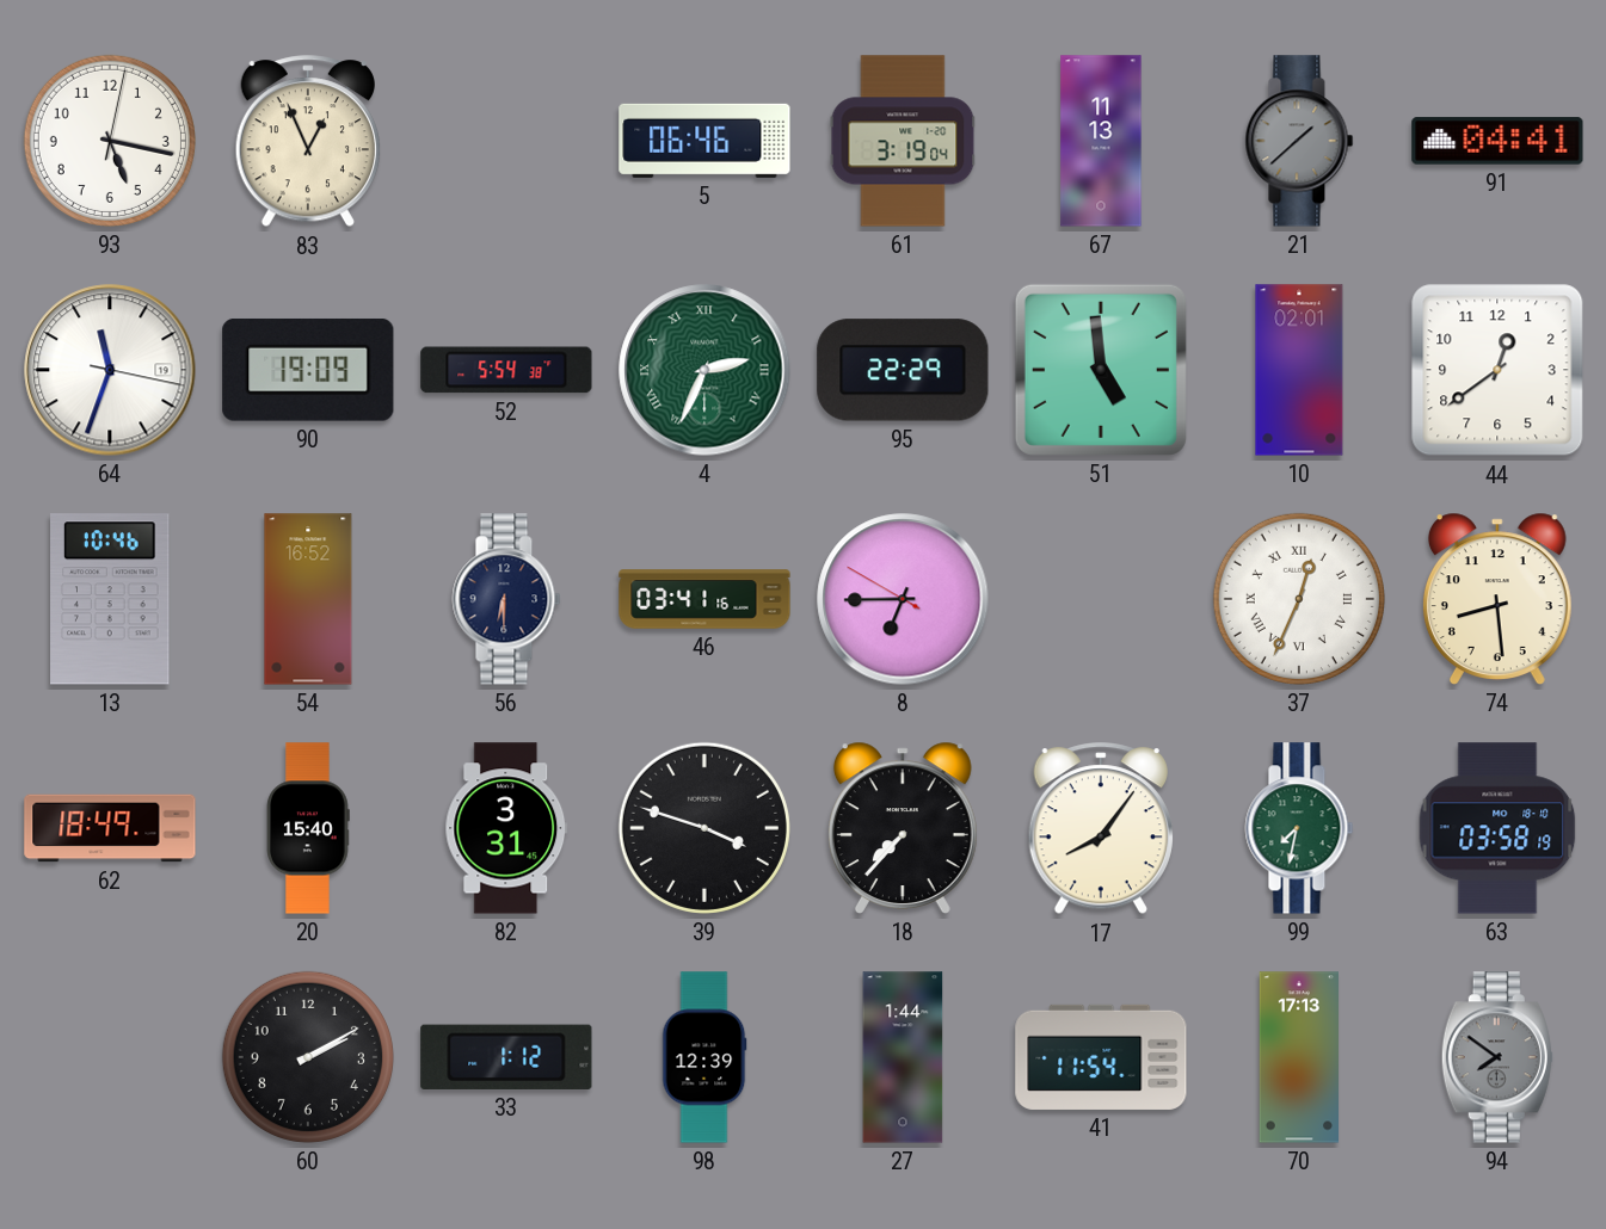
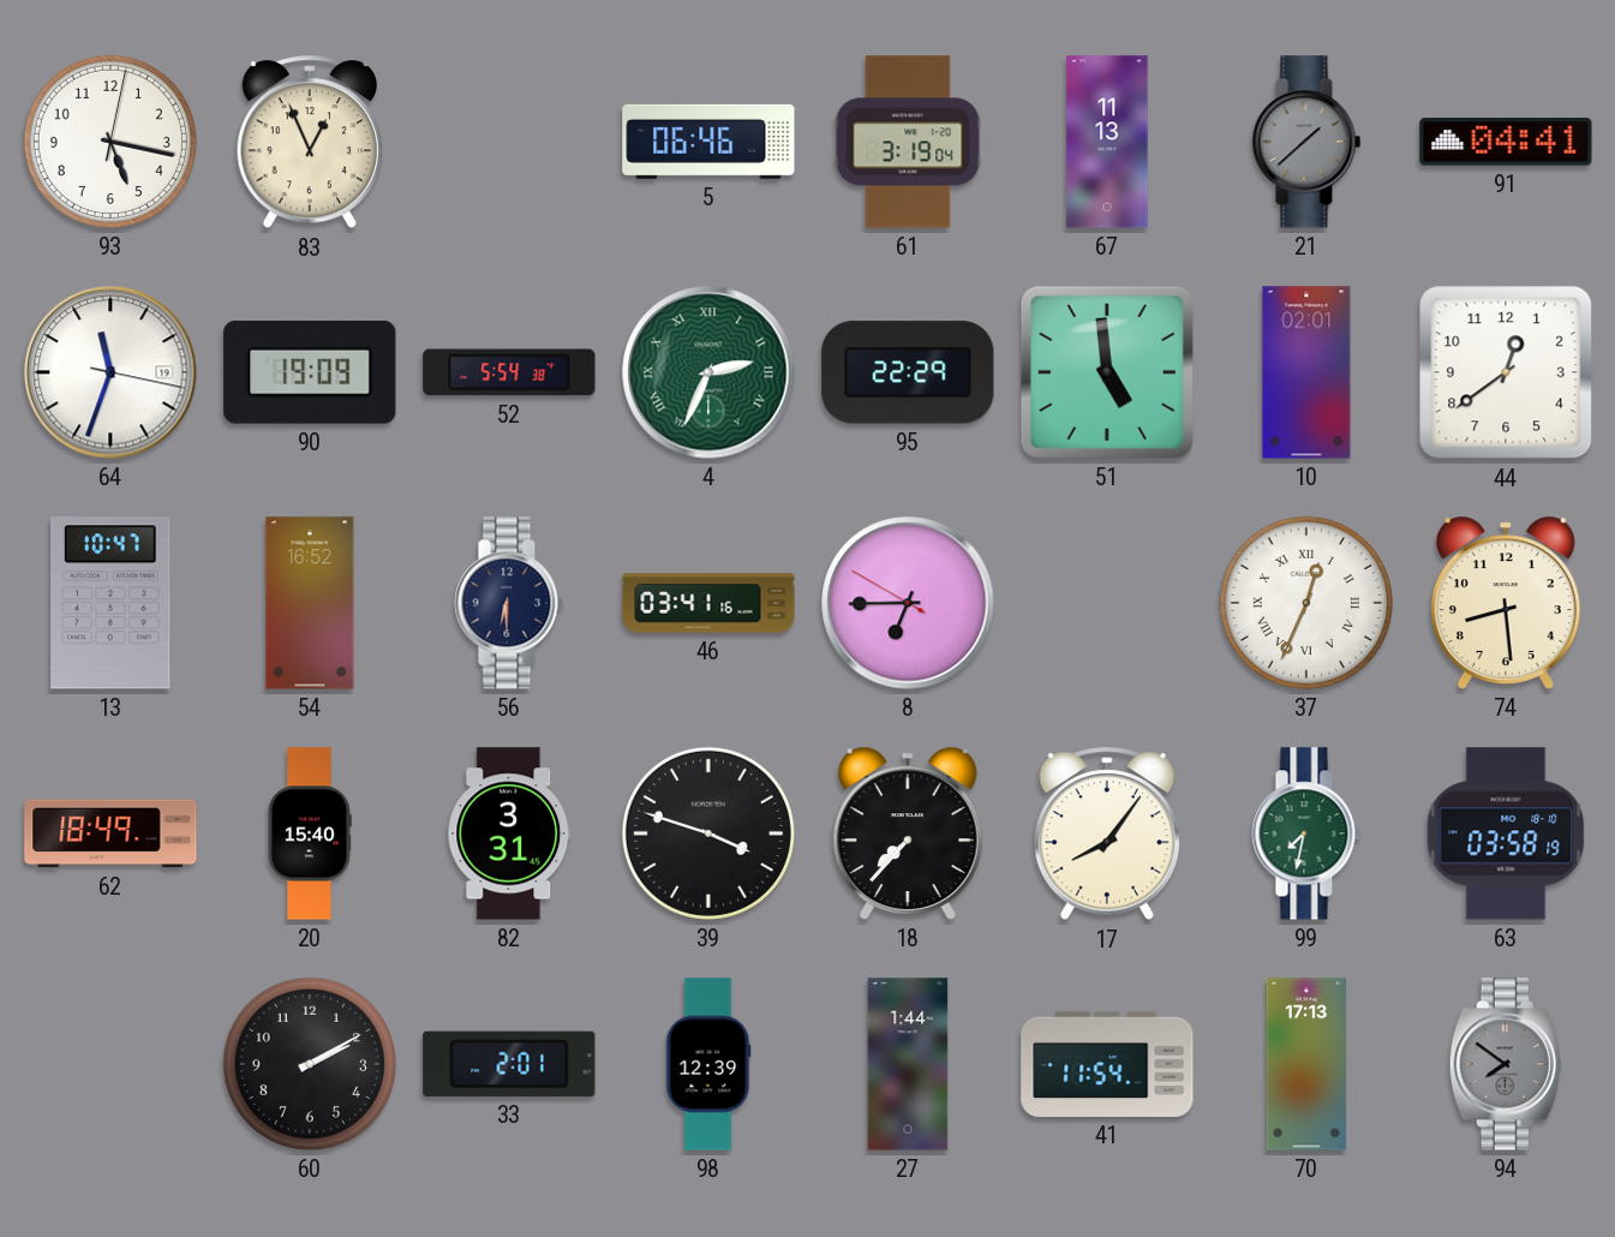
13: 10:46 -> 10:47
33: 1:12 -> 2:01
